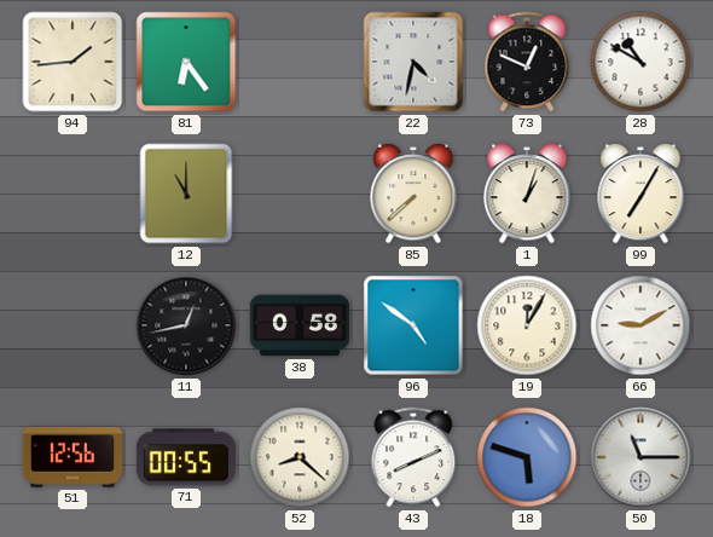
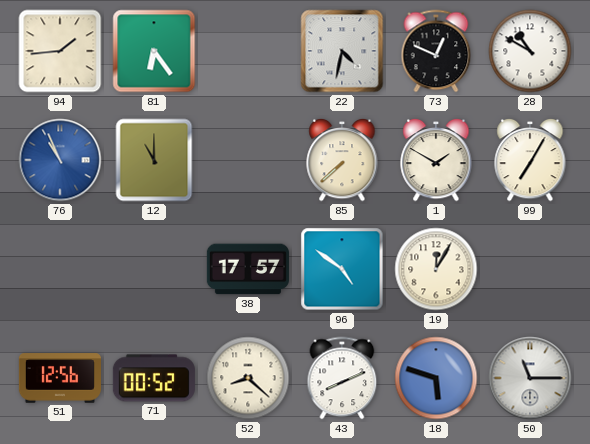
76: none -> 10:56
1: 1:03 -> 1:50
11: 12:43 -> none
38: 0:58 -> 17:57
66: 9:10 -> none
71: 00:55 -> 00:52
